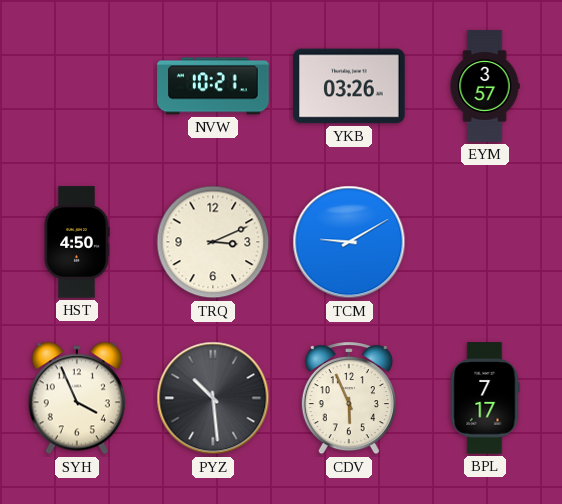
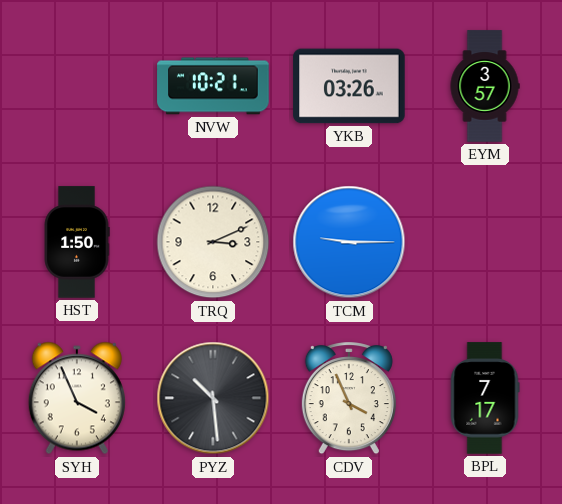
HST: 4:50 -> 1:50
TCM: 9:10 -> 9:15
CDV: 5:56 -> 3:56
